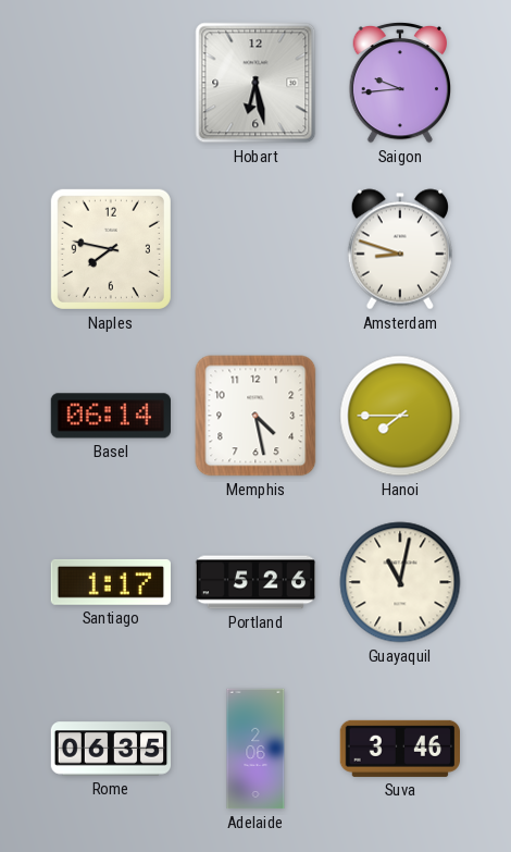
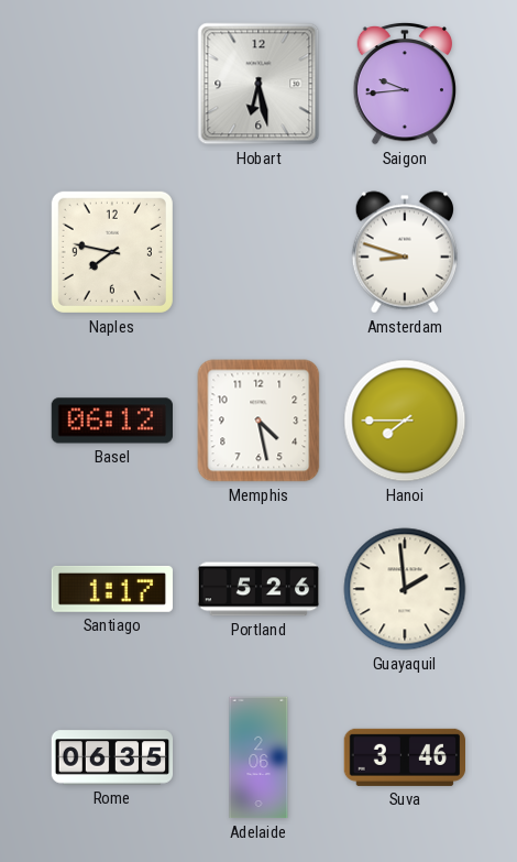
Basel: 06:14 -> 06:12
Guayaquil: 11:02 -> 1:59
